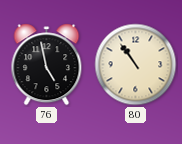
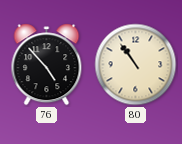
76: 4:58 -> 4:53
